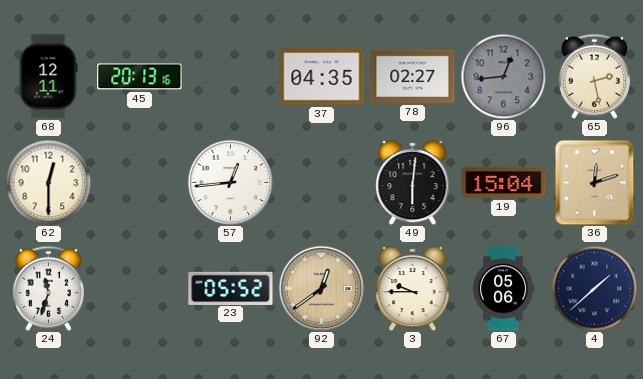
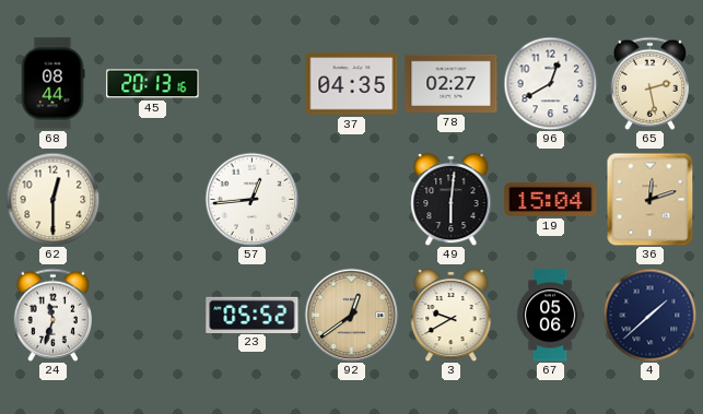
68: 12:11 -> 08:44
96: 12:44 -> 12:40
96 dial: grey -> white
3: 9:45 -> 9:40
